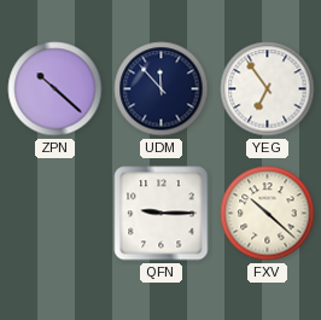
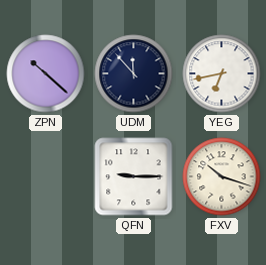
YEG: 6:54 -> 6:43
FXV: 10:22 -> 10:18
